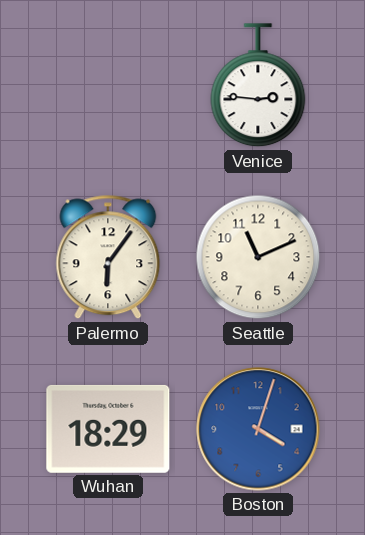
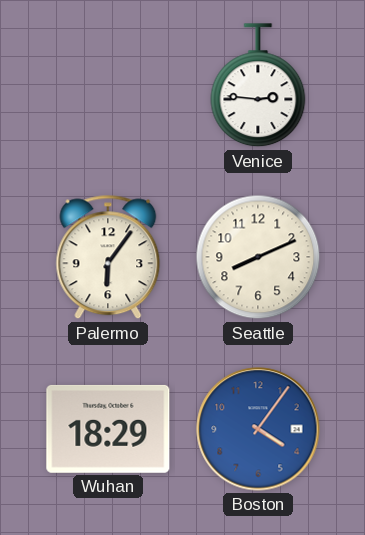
Seattle: 11:11 -> 8:11
Boston: 4:03 -> 4:06
